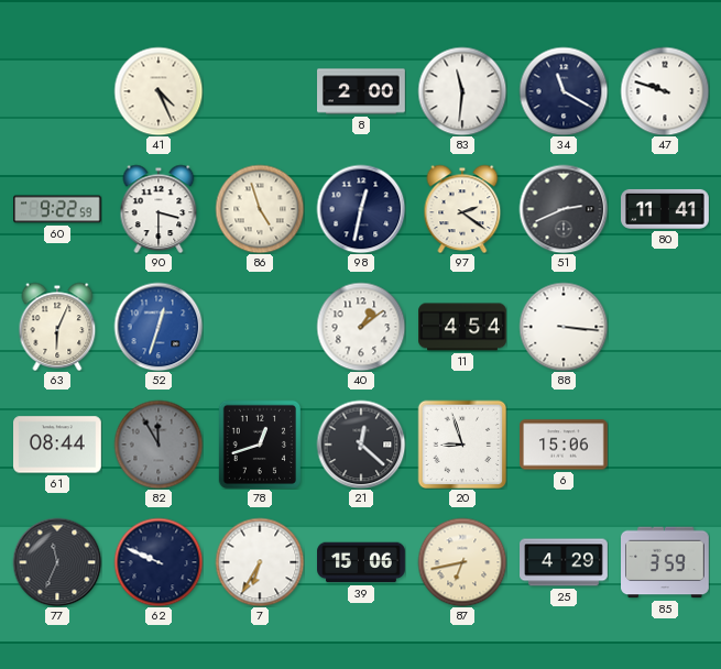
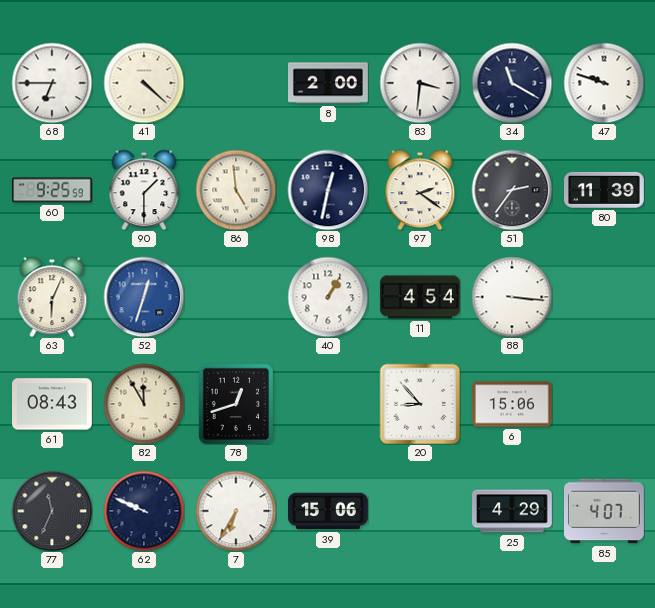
68: none -> 6:45
41: 4:26 -> 4:22
83: 11:31 -> 3:31
60: 9:22 -> 9:25
90: 3:30 -> 1:30
86: 4:57 -> 4:59
51: 2:41 -> 2:36
80: 11:41 -> 11:39
40: 1:09 -> 1:05
61: 08:44 -> 08:43
82 dial: grey -> cream
21: 12:22 -> none
20: 8:57 -> 8:53
87: 6:43 -> none
85: 3:59 -> 4:07
